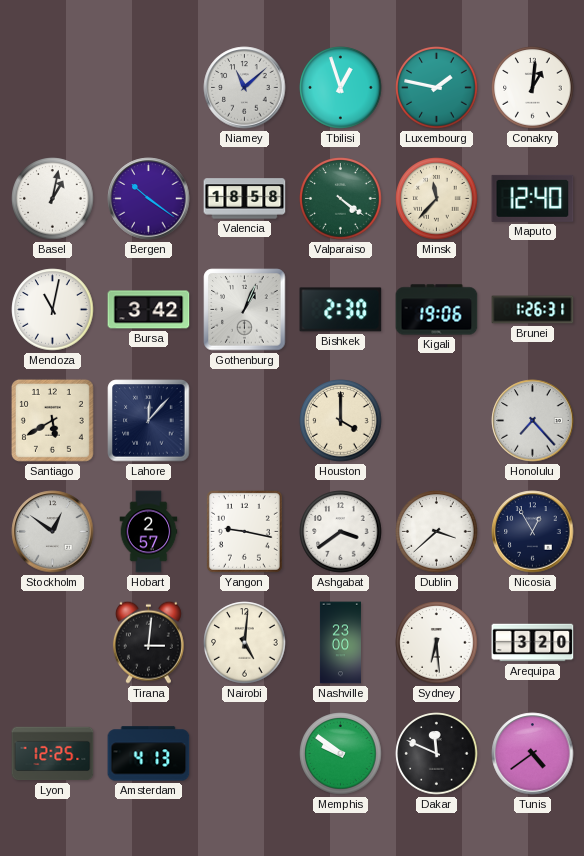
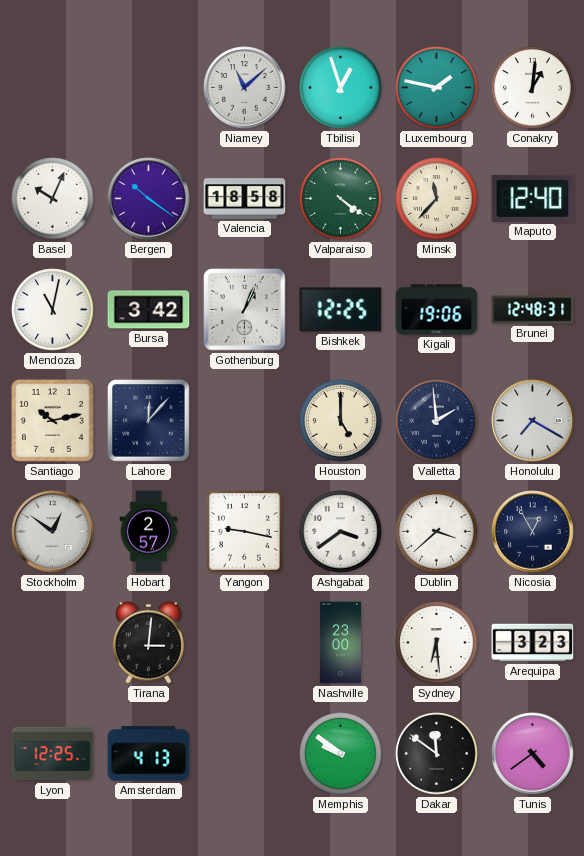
Basel: 1:02 -> 10:04
Bishkek: 2:30 -> 12:25
Brunei: 1:26 -> 12:48
Santiago: 5:40 -> 10:13
Houston: 4:00 -> 5:00
Valletta: none -> 1:59
Honolulu: 7:23 -> 7:20
Nairobi: 5:01 -> none
Arequipa: 3:20 -> 3:23
Dakar: 11:49 -> 11:51
